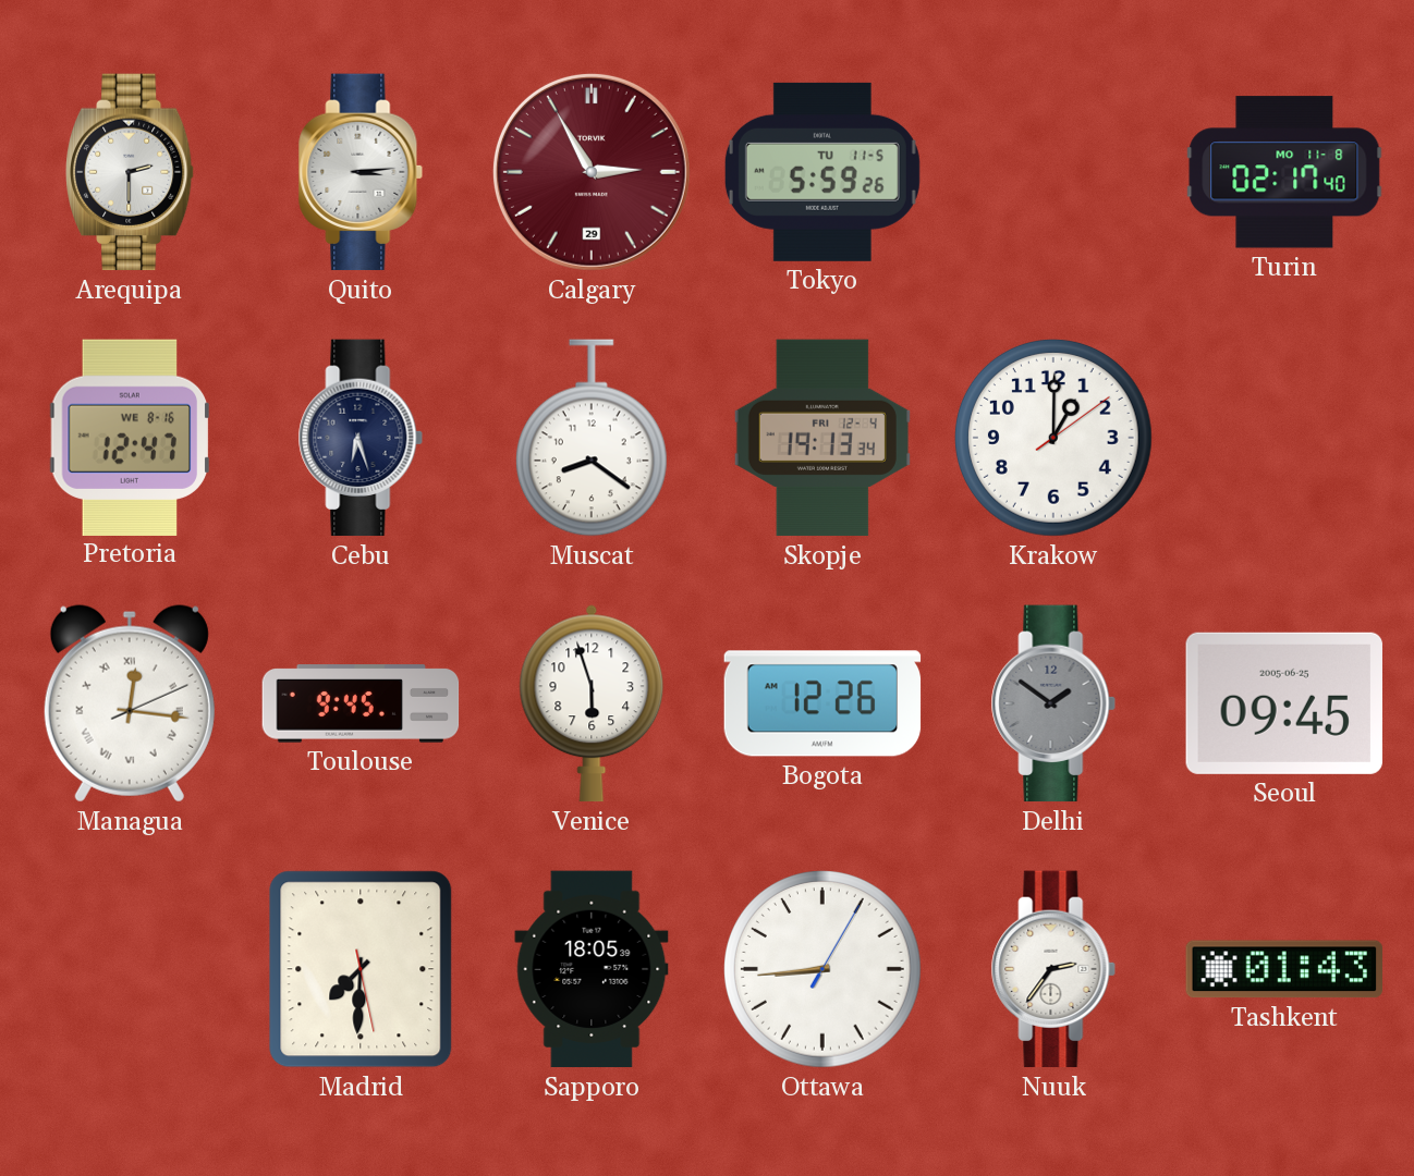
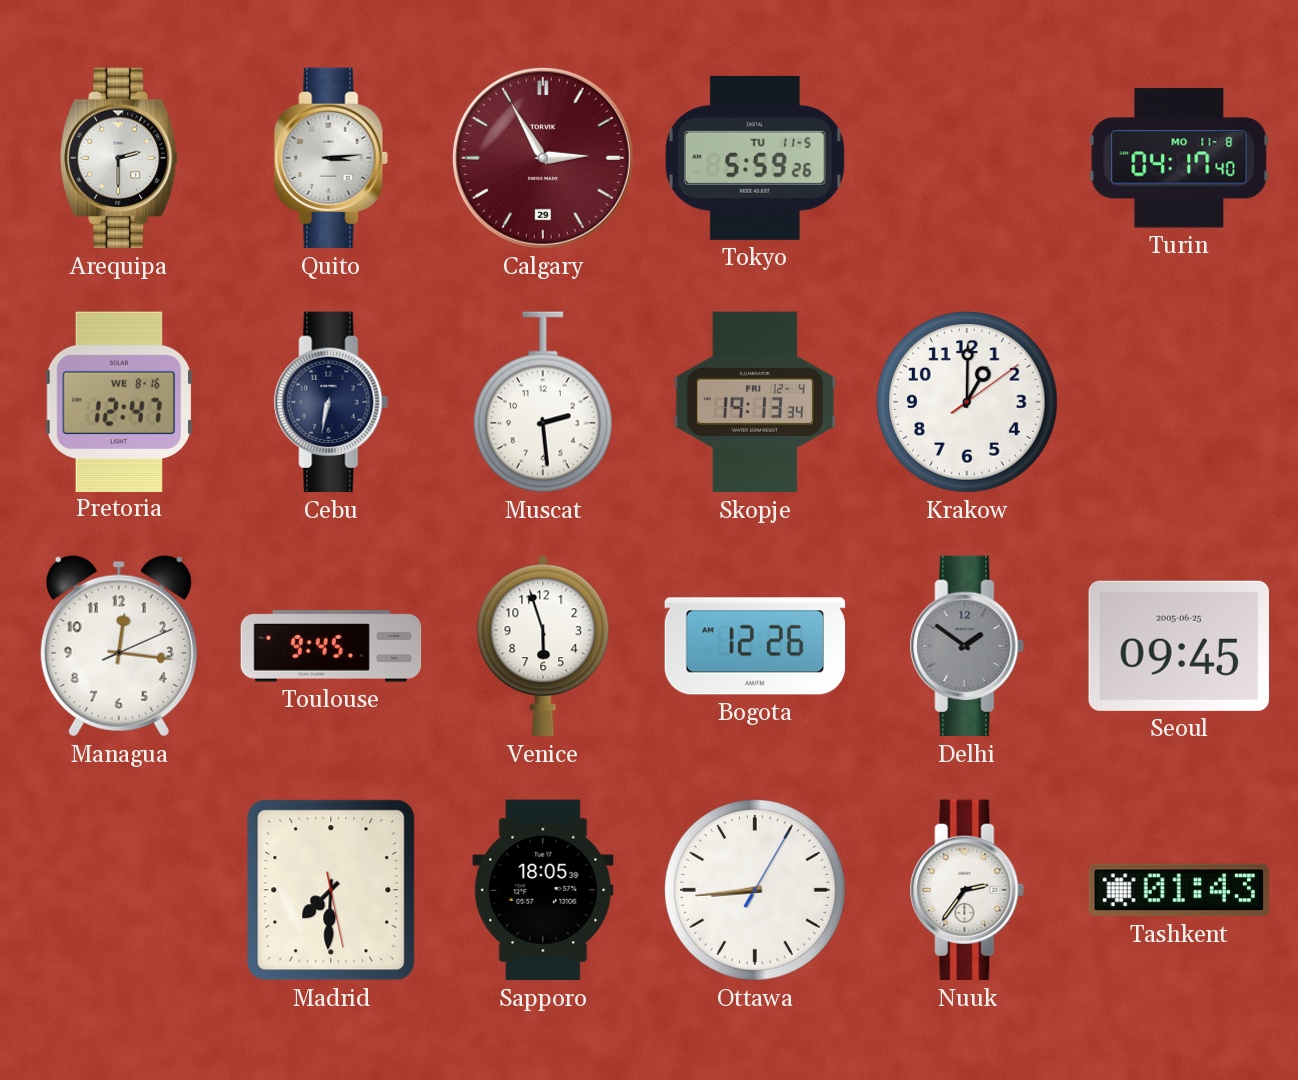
Turin: 02:17 -> 04:17
Cebu: 6:27 -> 6:32
Muscat: 8:21 -> 2:29
Managua numerals: Roman -> Arabic
